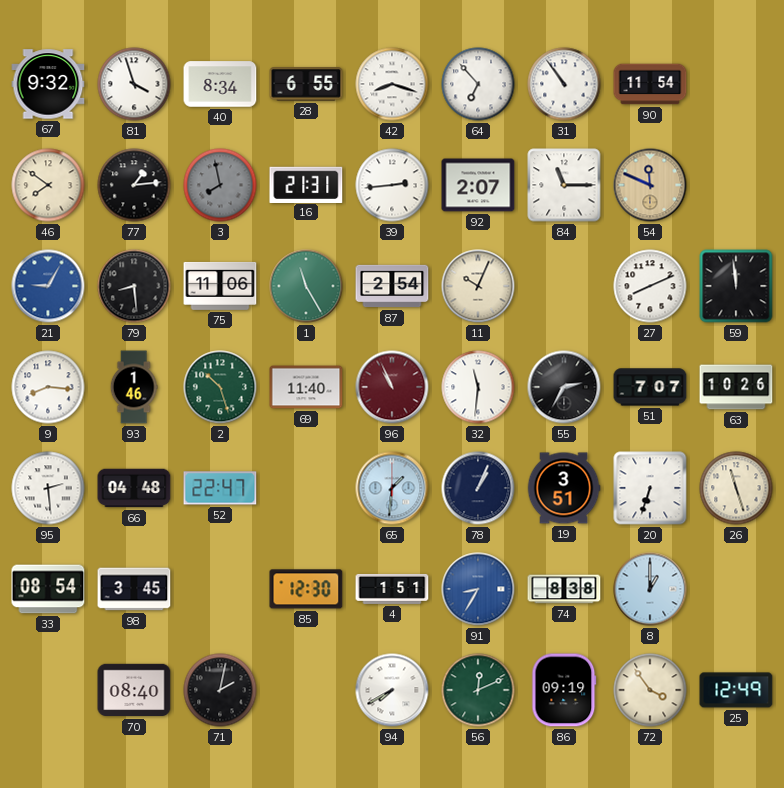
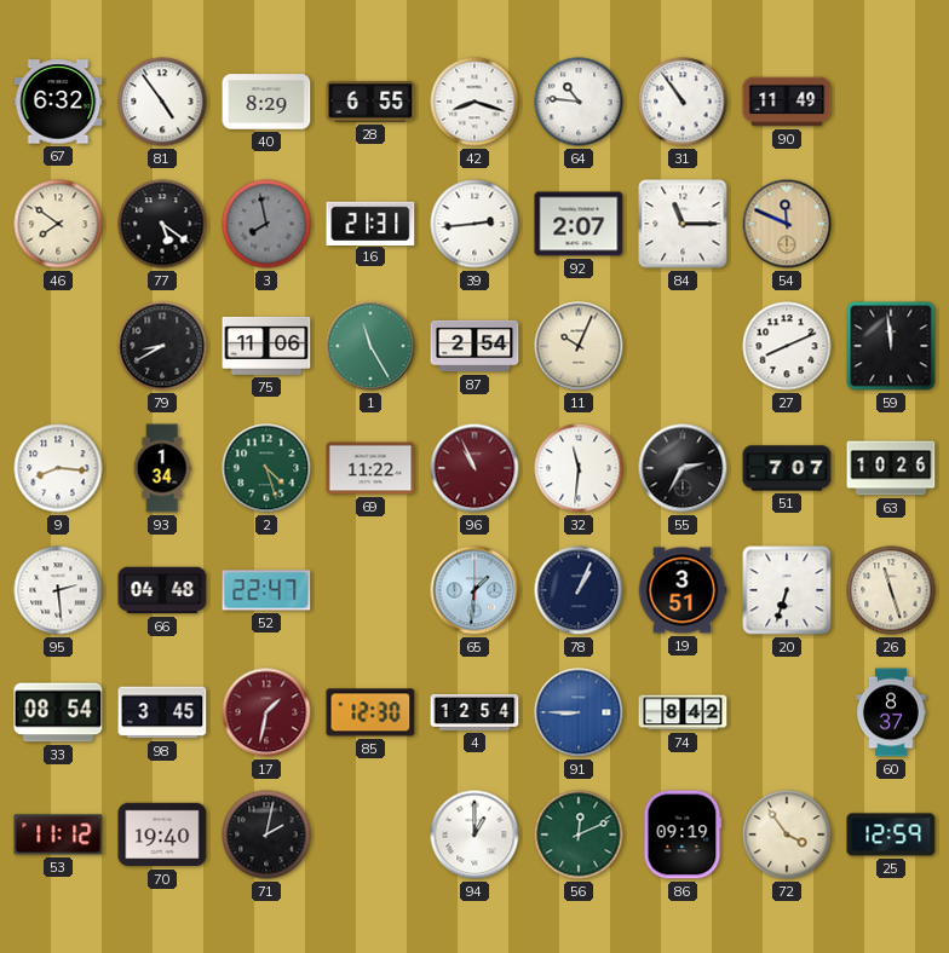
67: 9:32 -> 6:32
81: 3:57 -> 4:54
40: 8:34 -> 8:29
64: 6:53 -> 10:46
90: 11:54 -> 11:49
77: 1:14 -> 5:21
21: 9:05 -> none
79: 8:29 -> 8:40
93: 1:46 -> 1:34
2: 10:27 -> 4:27
69: 11:40 -> 11:22
17: none -> 1:32
4: 1:51 -> 12:54
91: 8:35 -> 8:45
74: 8:38 -> 8:42
8: 1:00 -> none
60: none -> 8:37
53: none -> 11:12
70: 08:40 -> 19:40
94: 7:40 -> 1:00
25: 12:49 -> 12:59
